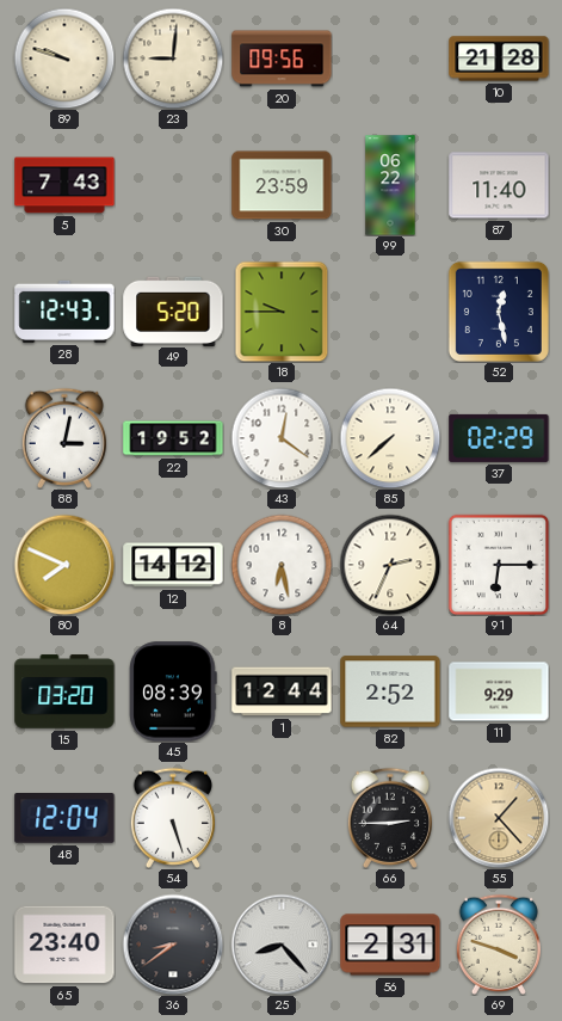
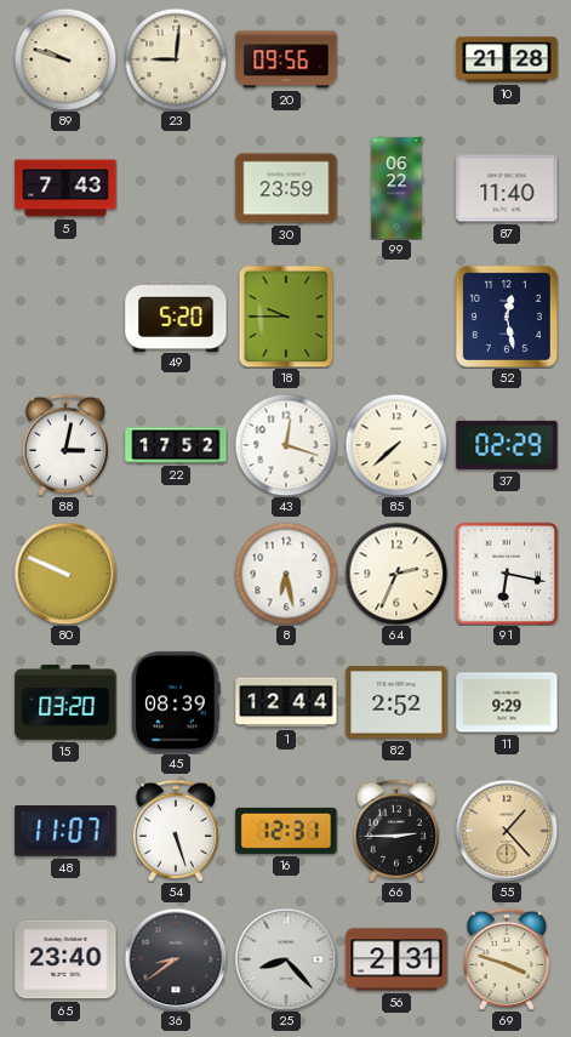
28: 12:43 -> none
22: 19:52 -> 17:52
43: 12:21 -> 12:18
80: 7:49 -> 9:49
12: 14:12 -> none
91: 6:15 -> 6:17
48: 12:04 -> 11:07
16: none -> 12:31
